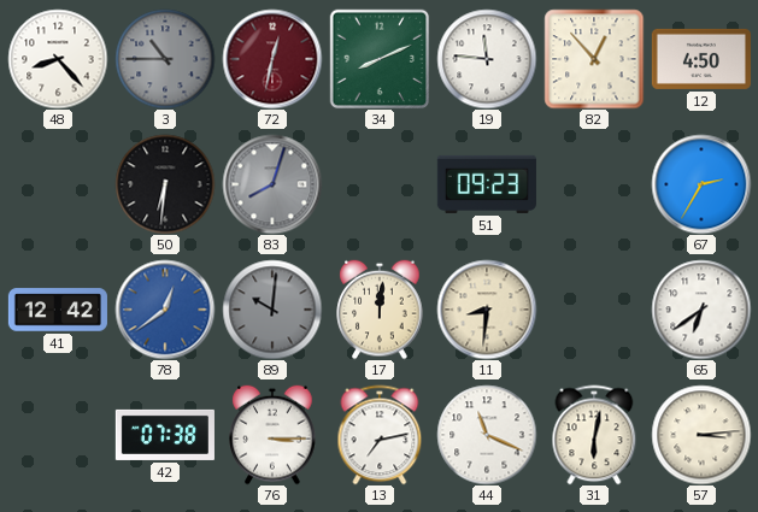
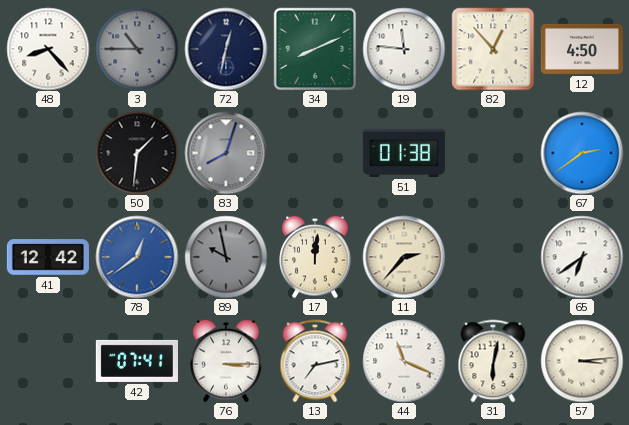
72 dial: burgundy -> navy
50: 6:31 -> 1:31
51: 09:23 -> 01:38
67: 2:35 -> 2:39
89: 10:01 -> 9:58
11: 8:31 -> 2:37
42: 07:38 -> 07:41
